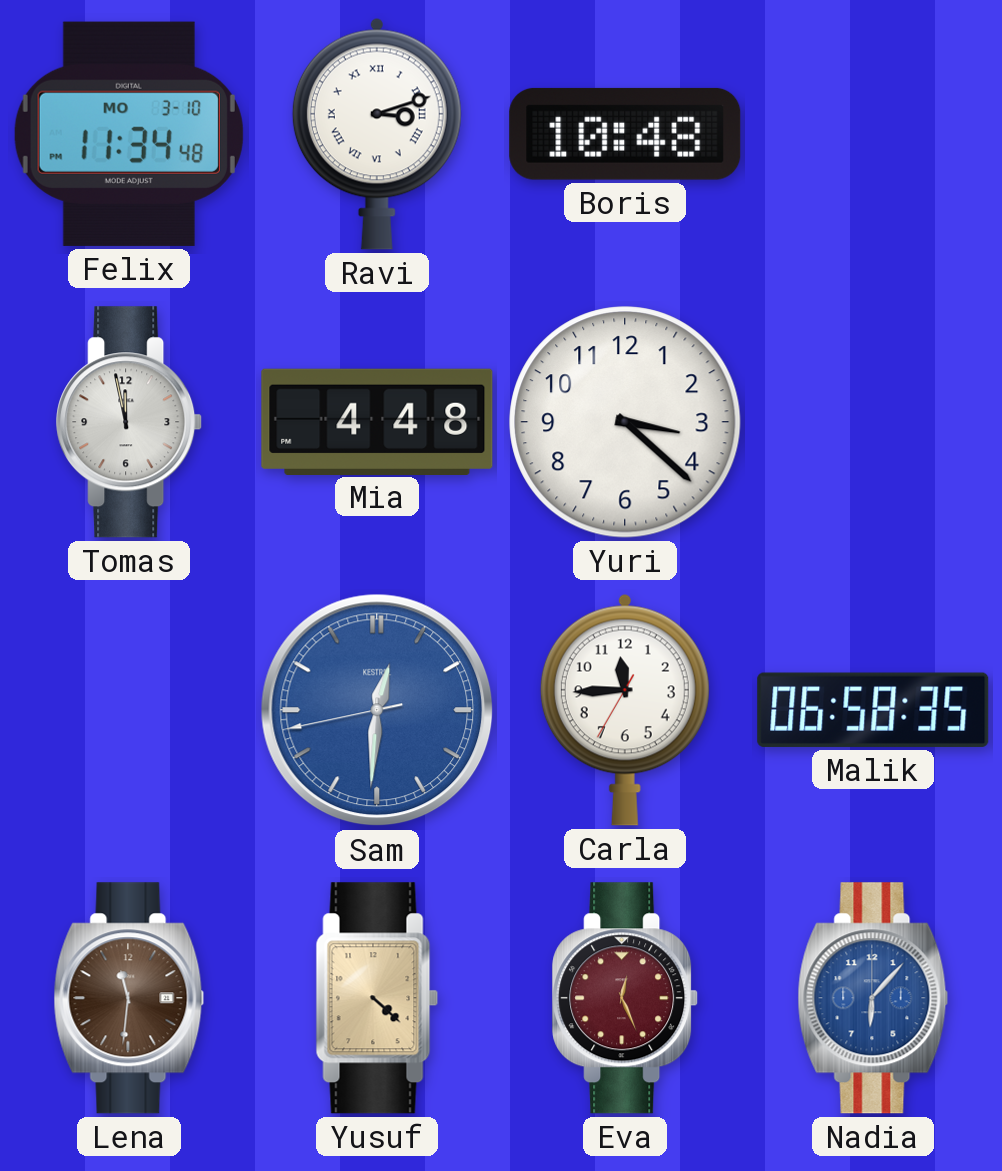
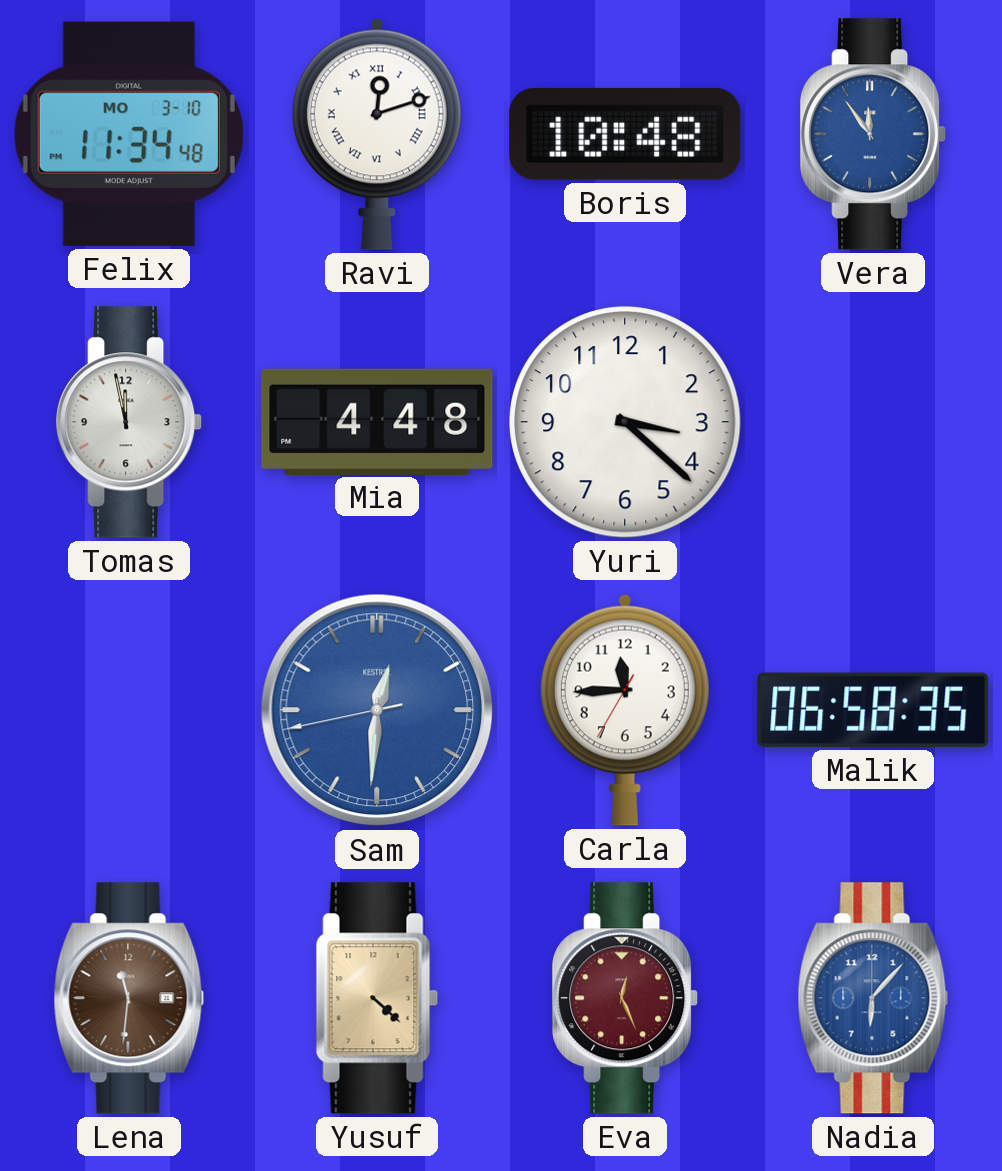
Ravi: 3:12 -> 12:12
Vera: none -> 11:54
